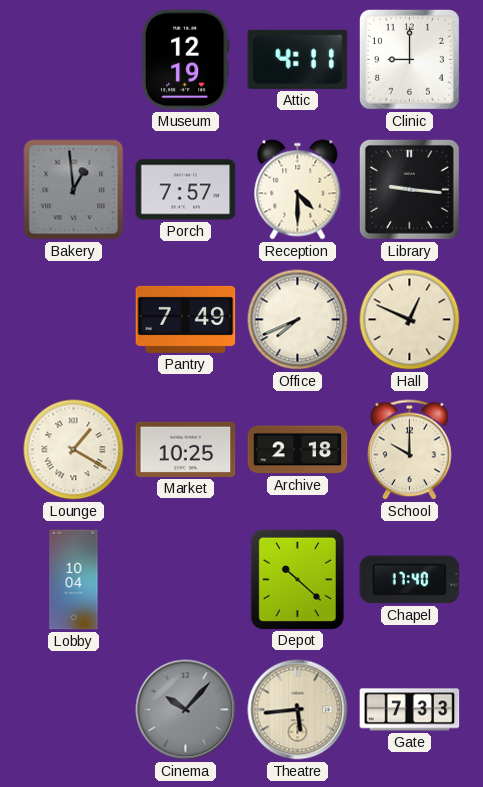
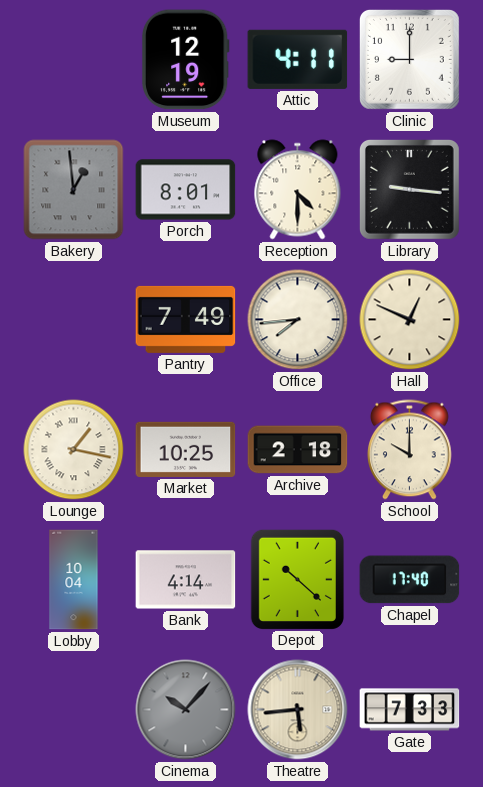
Porch: 7:57 -> 8:01
Office: 7:41 -> 7:44
Lounge: 1:20 -> 1:17
Bank: none -> 4:14
